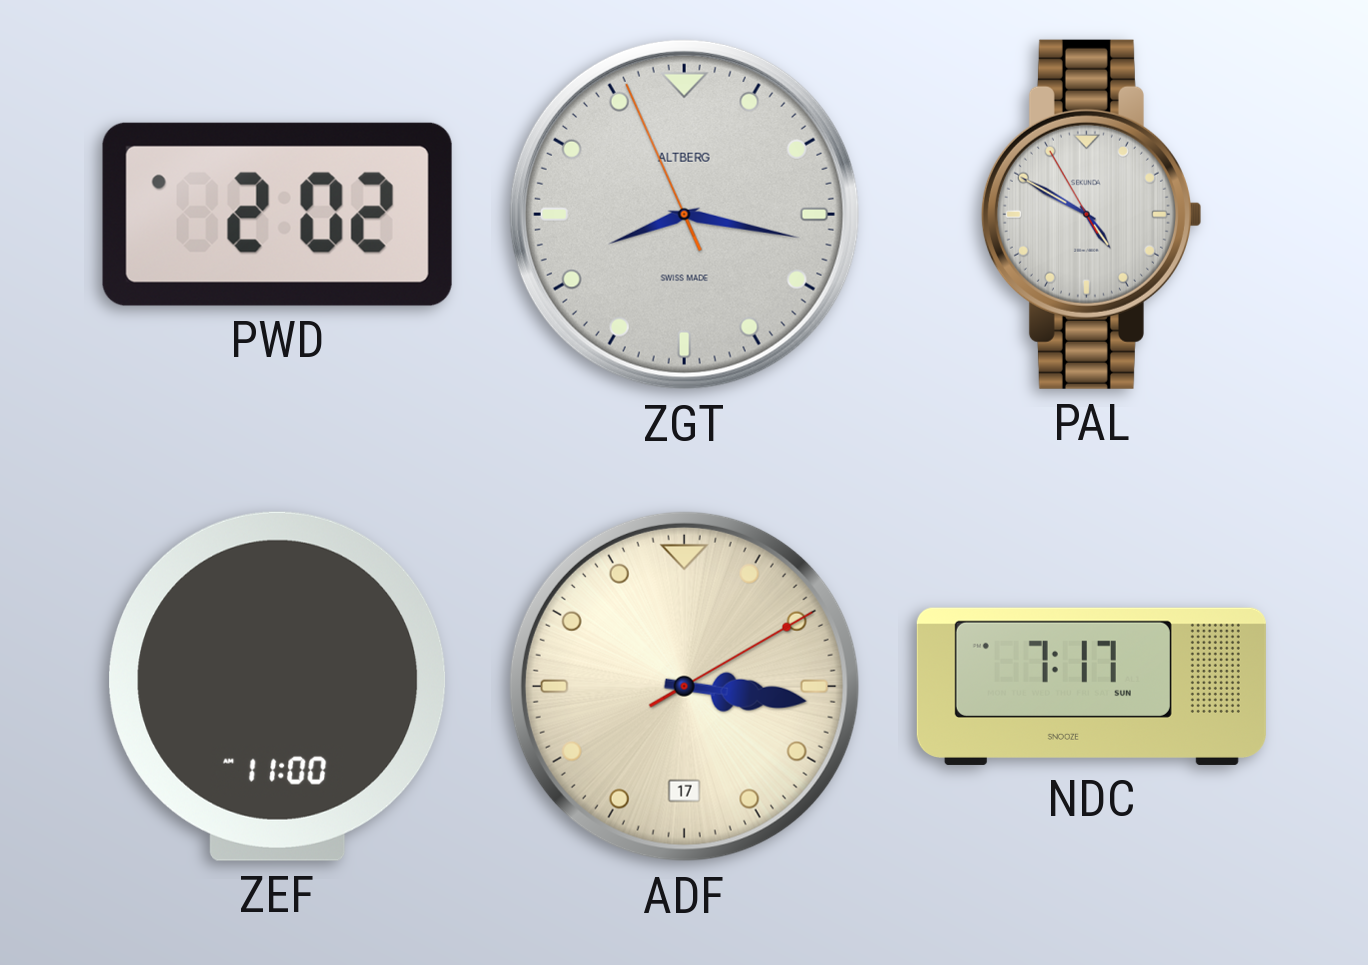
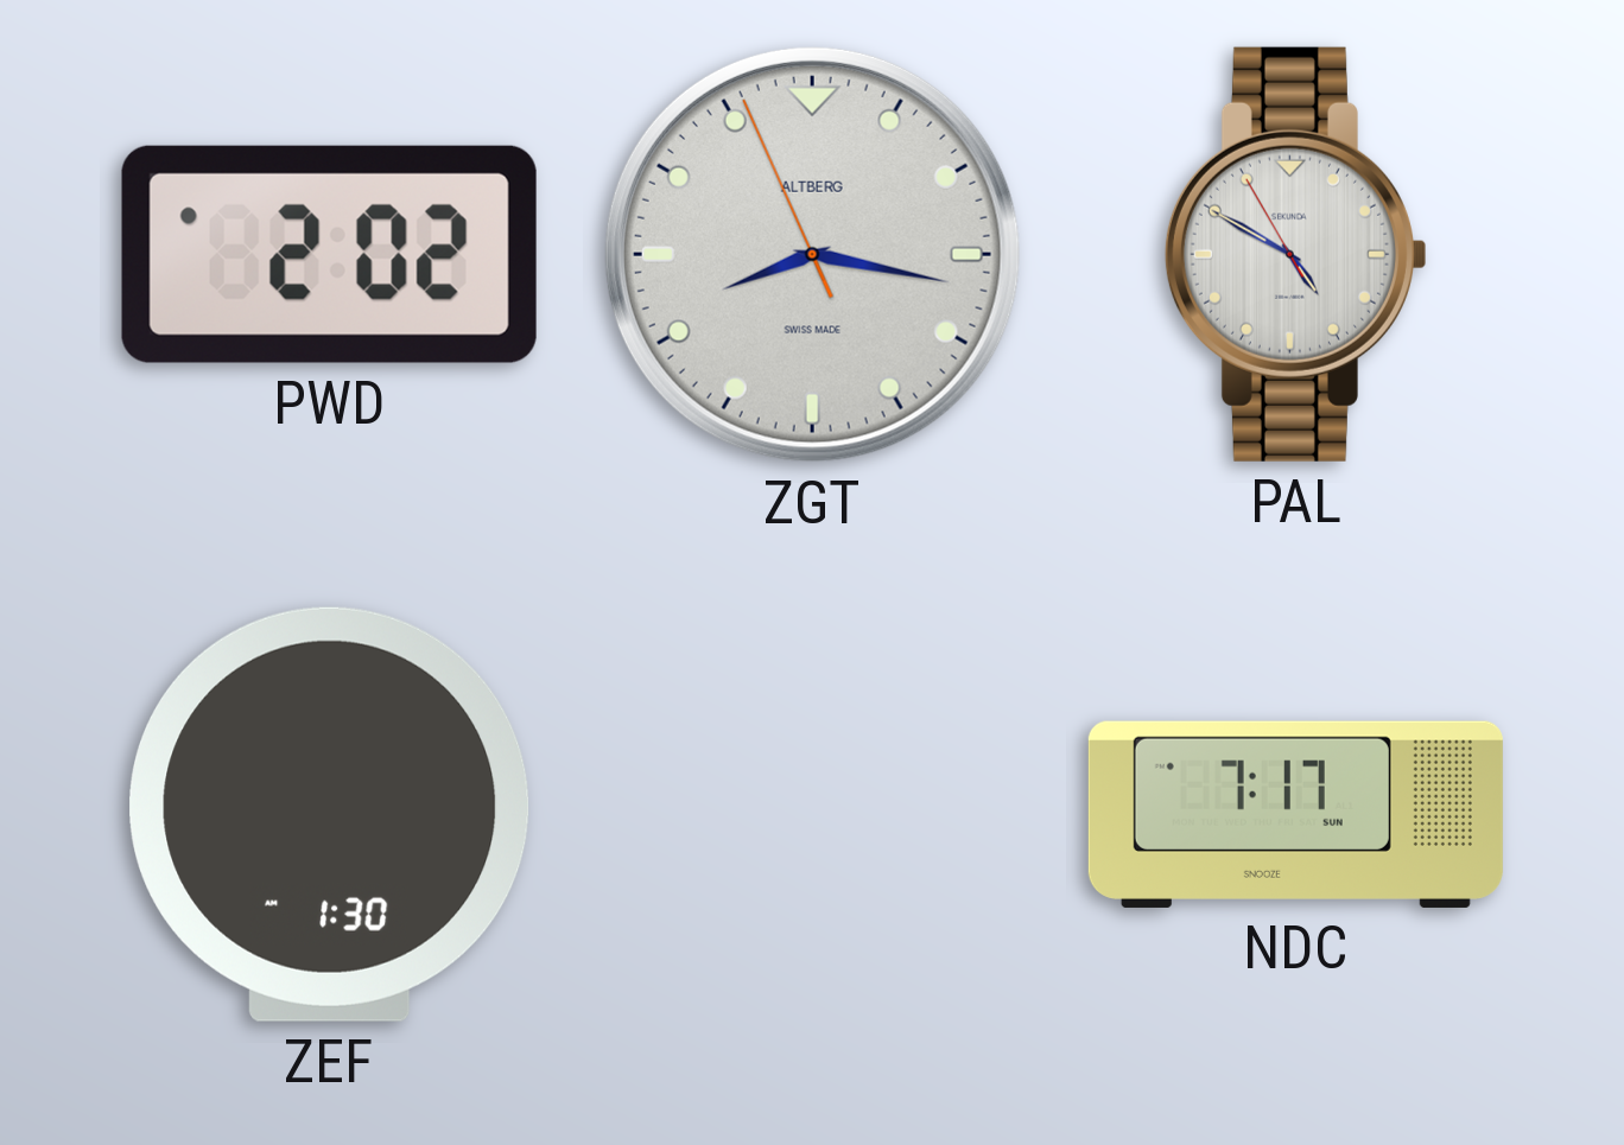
ZEF: 11:00 -> 1:30
ADF: 3:16 -> none
